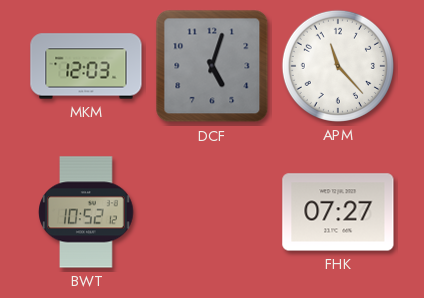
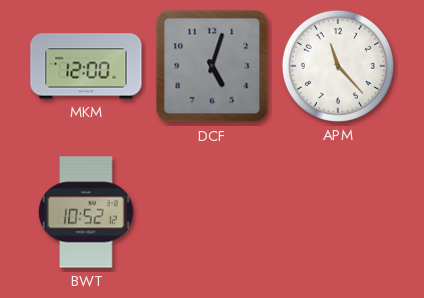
MKM: 12:03 -> 12:00
FHK: 07:27 -> none
